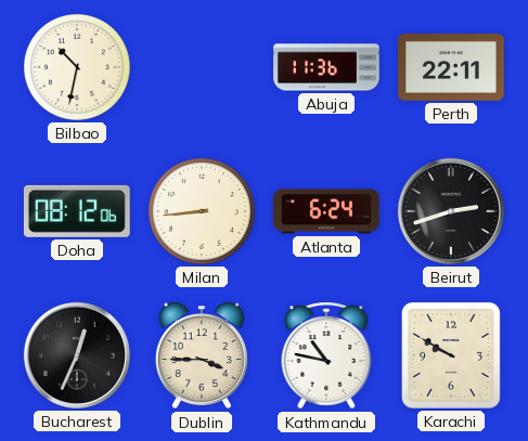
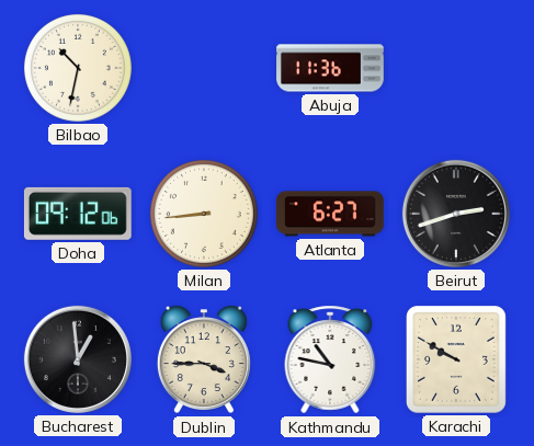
Perth: 22:11 -> none
Doha: 08:12 -> 09:12
Atlanta: 6:24 -> 6:27
Bucharest: 12:34 -> 12:59
